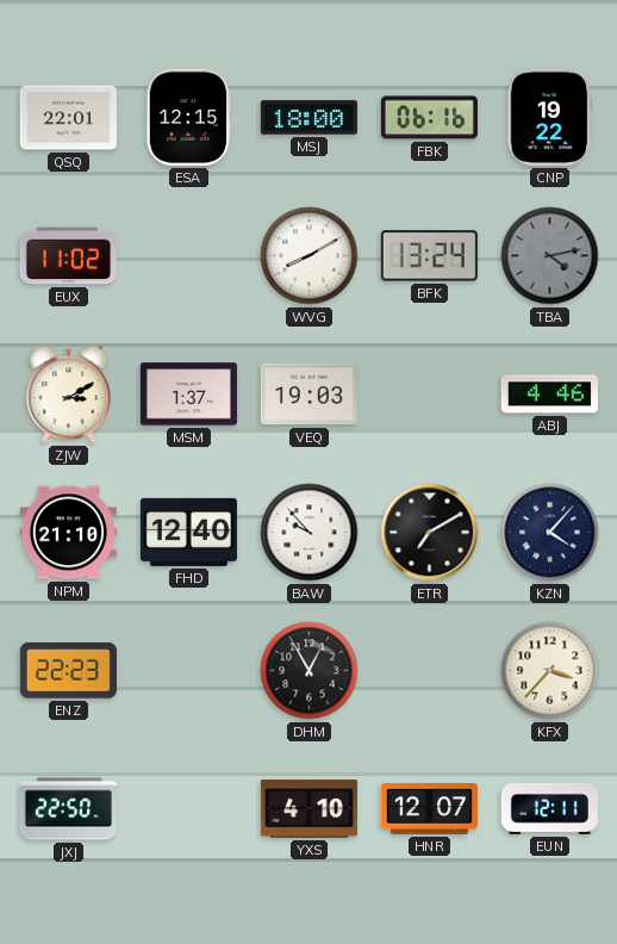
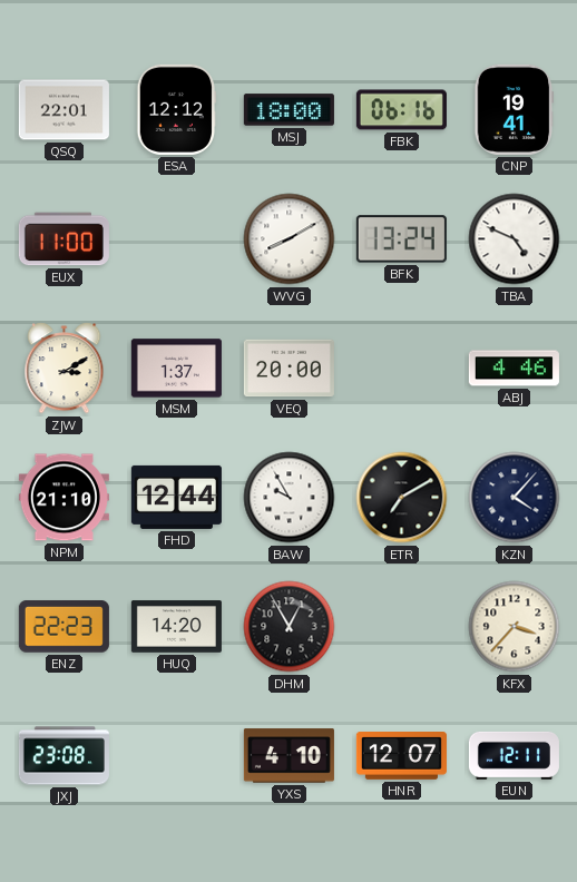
ESA: 12:15 -> 12:12
CNP: 19:22 -> 19:41
EUX: 11:02 -> 11:00
TBA: 4:13 -> 4:49
TBA dial: grey -> white
VEQ: 19:03 -> 20:00
FHD: 12:40 -> 12:44
BAW: 9:53 -> 9:55
HUQ: none -> 14:20
JXJ: 22:50 -> 23:08
